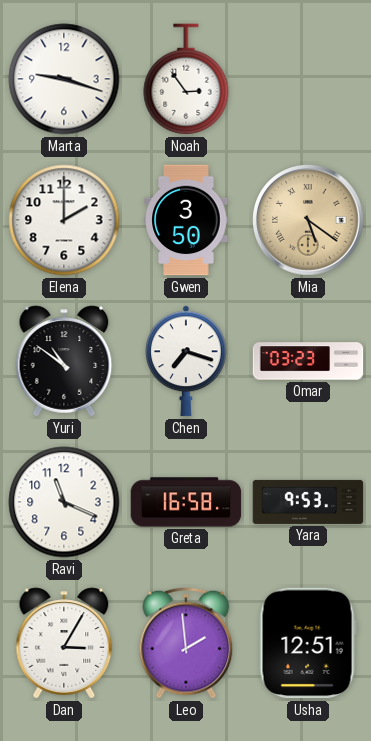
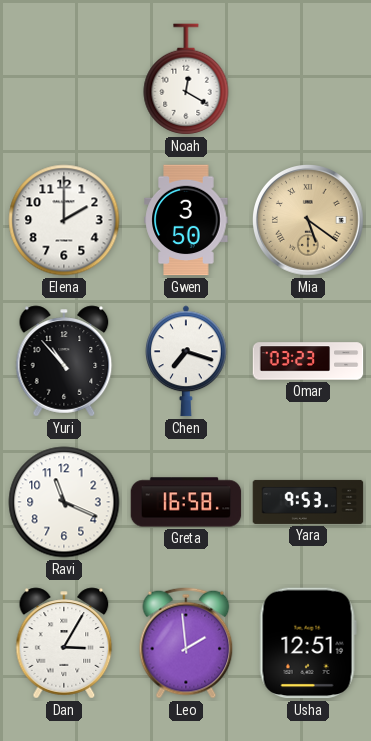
Marta: 9:18 -> none
Noah: 2:54 -> 12:20
Yuri: 10:51 -> 10:53
